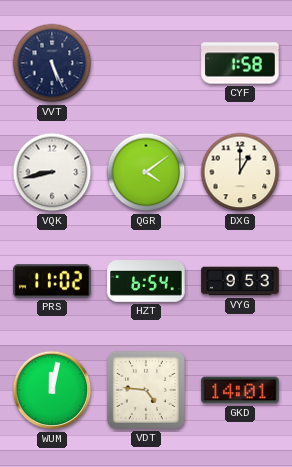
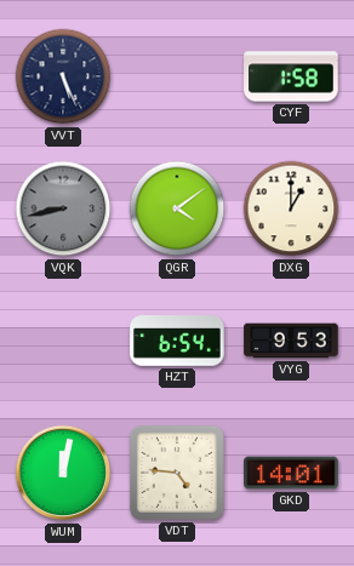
VQK dial: white -> grey
PRS: 11:02 -> none
